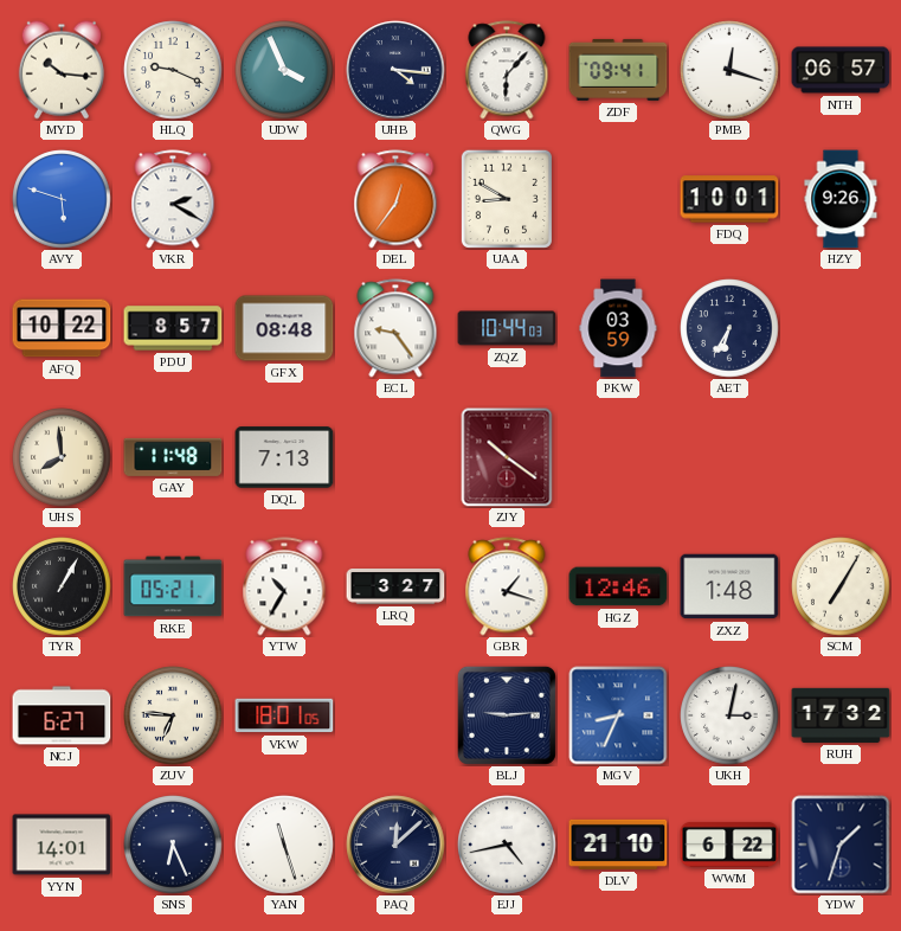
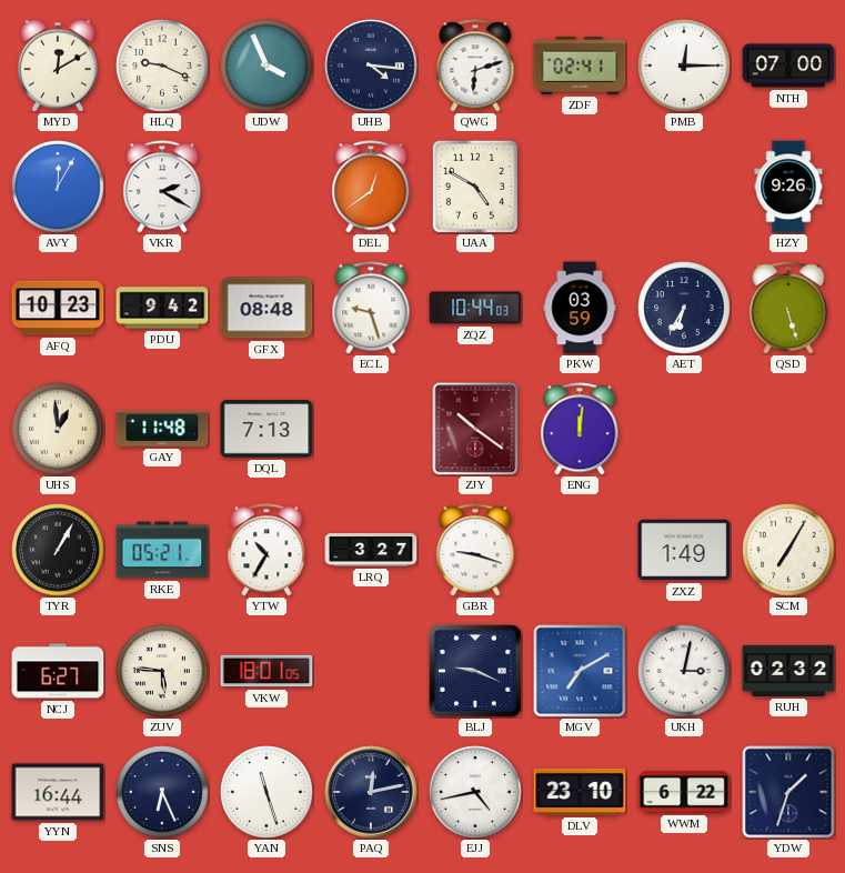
MYD: 10:16 -> 12:10
QWG: 6:07 -> 6:12
ZDF: 09:41 -> 02:41
PMB: 12:18 -> 12:15
NTH: 06:57 -> 07:00
AVY: 5:48 -> 12:05
DEL: 12:36 -> 12:39
UAA: 8:50 -> 4:50
FDQ: 10:01 -> none
AFQ: 10:22 -> 10:23
PDU: 8:57 -> 9:42
ECL: 9:24 -> 9:27
QSD: none -> 5:27
UHS: 7:59 -> 12:59
ENG: none -> 12:01
GBR: 1:18 -> 9:18
HGZ: 12:46 -> none
ZXZ: 1:48 -> 1:49
ZUV: 6:46 -> 5:46
BLJ: 9:14 -> 9:19
MGV: 8:34 -> 7:10
RUH: 17:32 -> 02:32
YYN: 14:01 -> 16:44
PAQ: 12:08 -> 12:13
DLV: 21:10 -> 23:10
